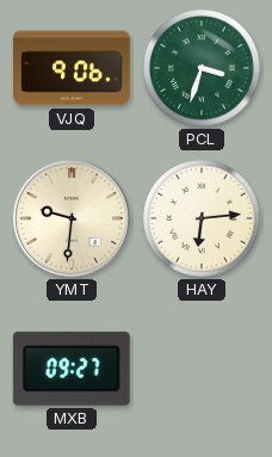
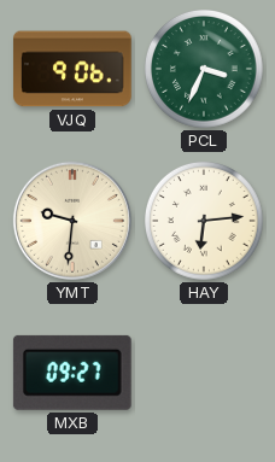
PCL: 3:33 -> 3:34
